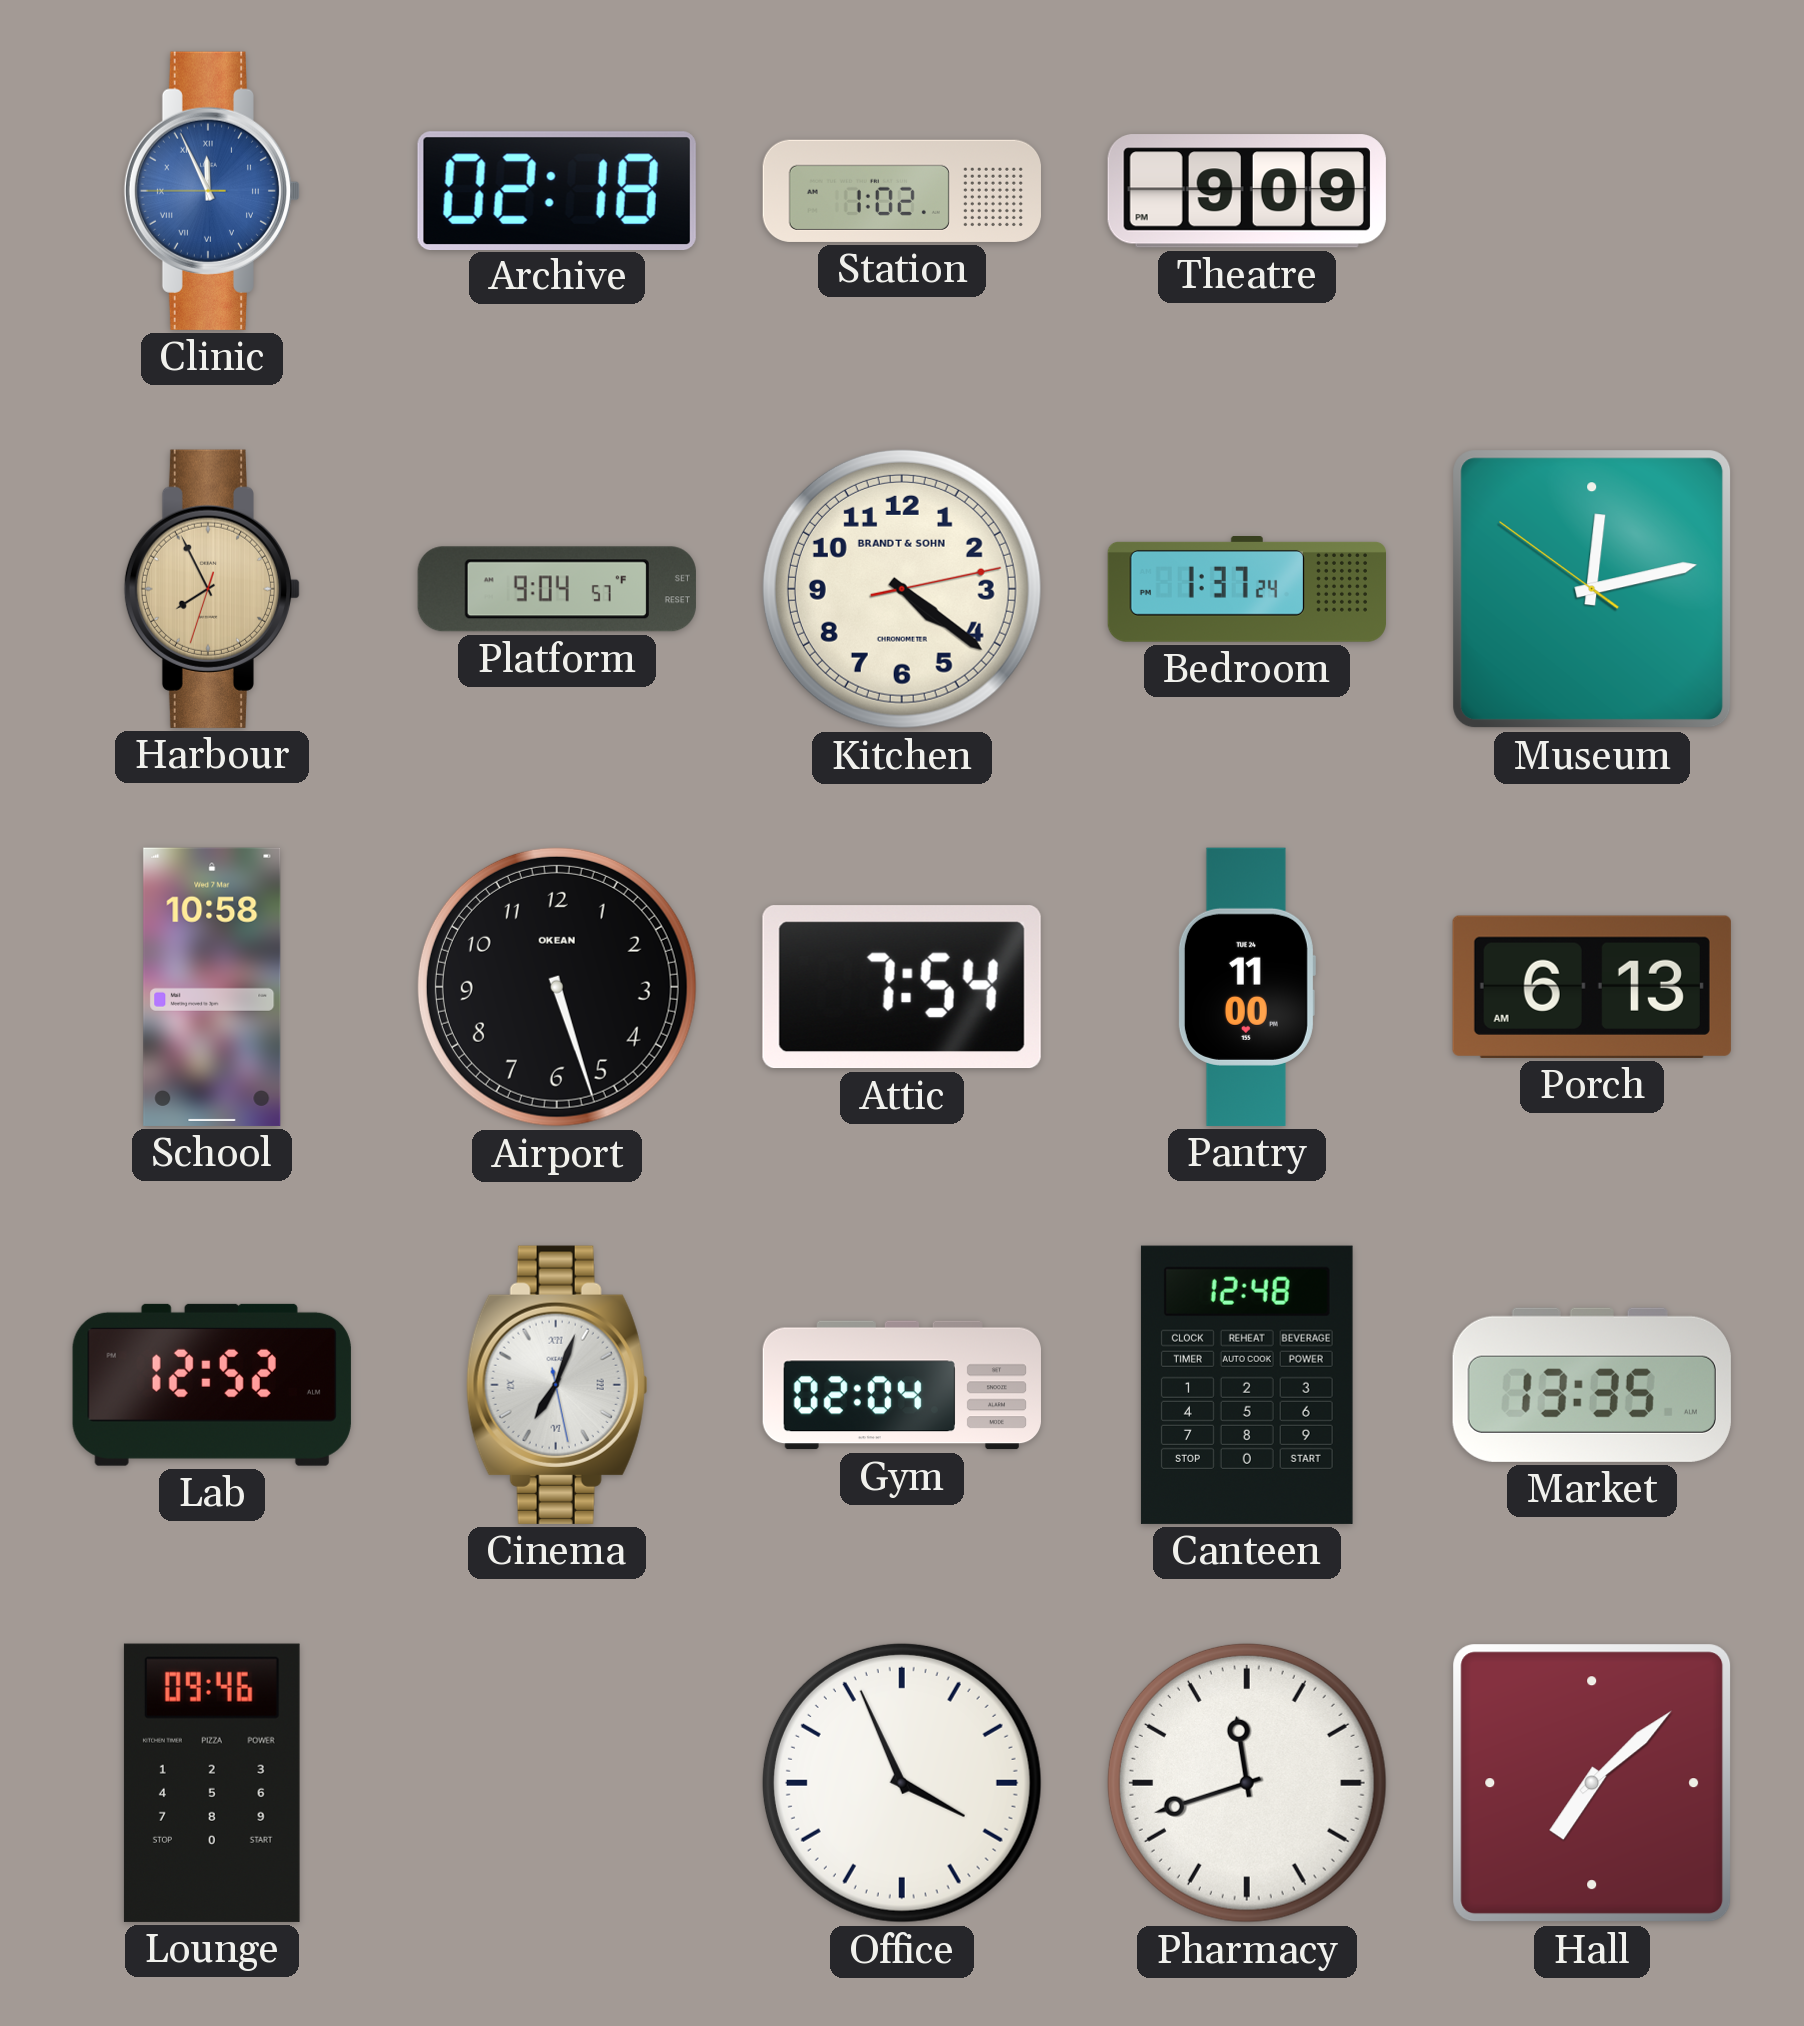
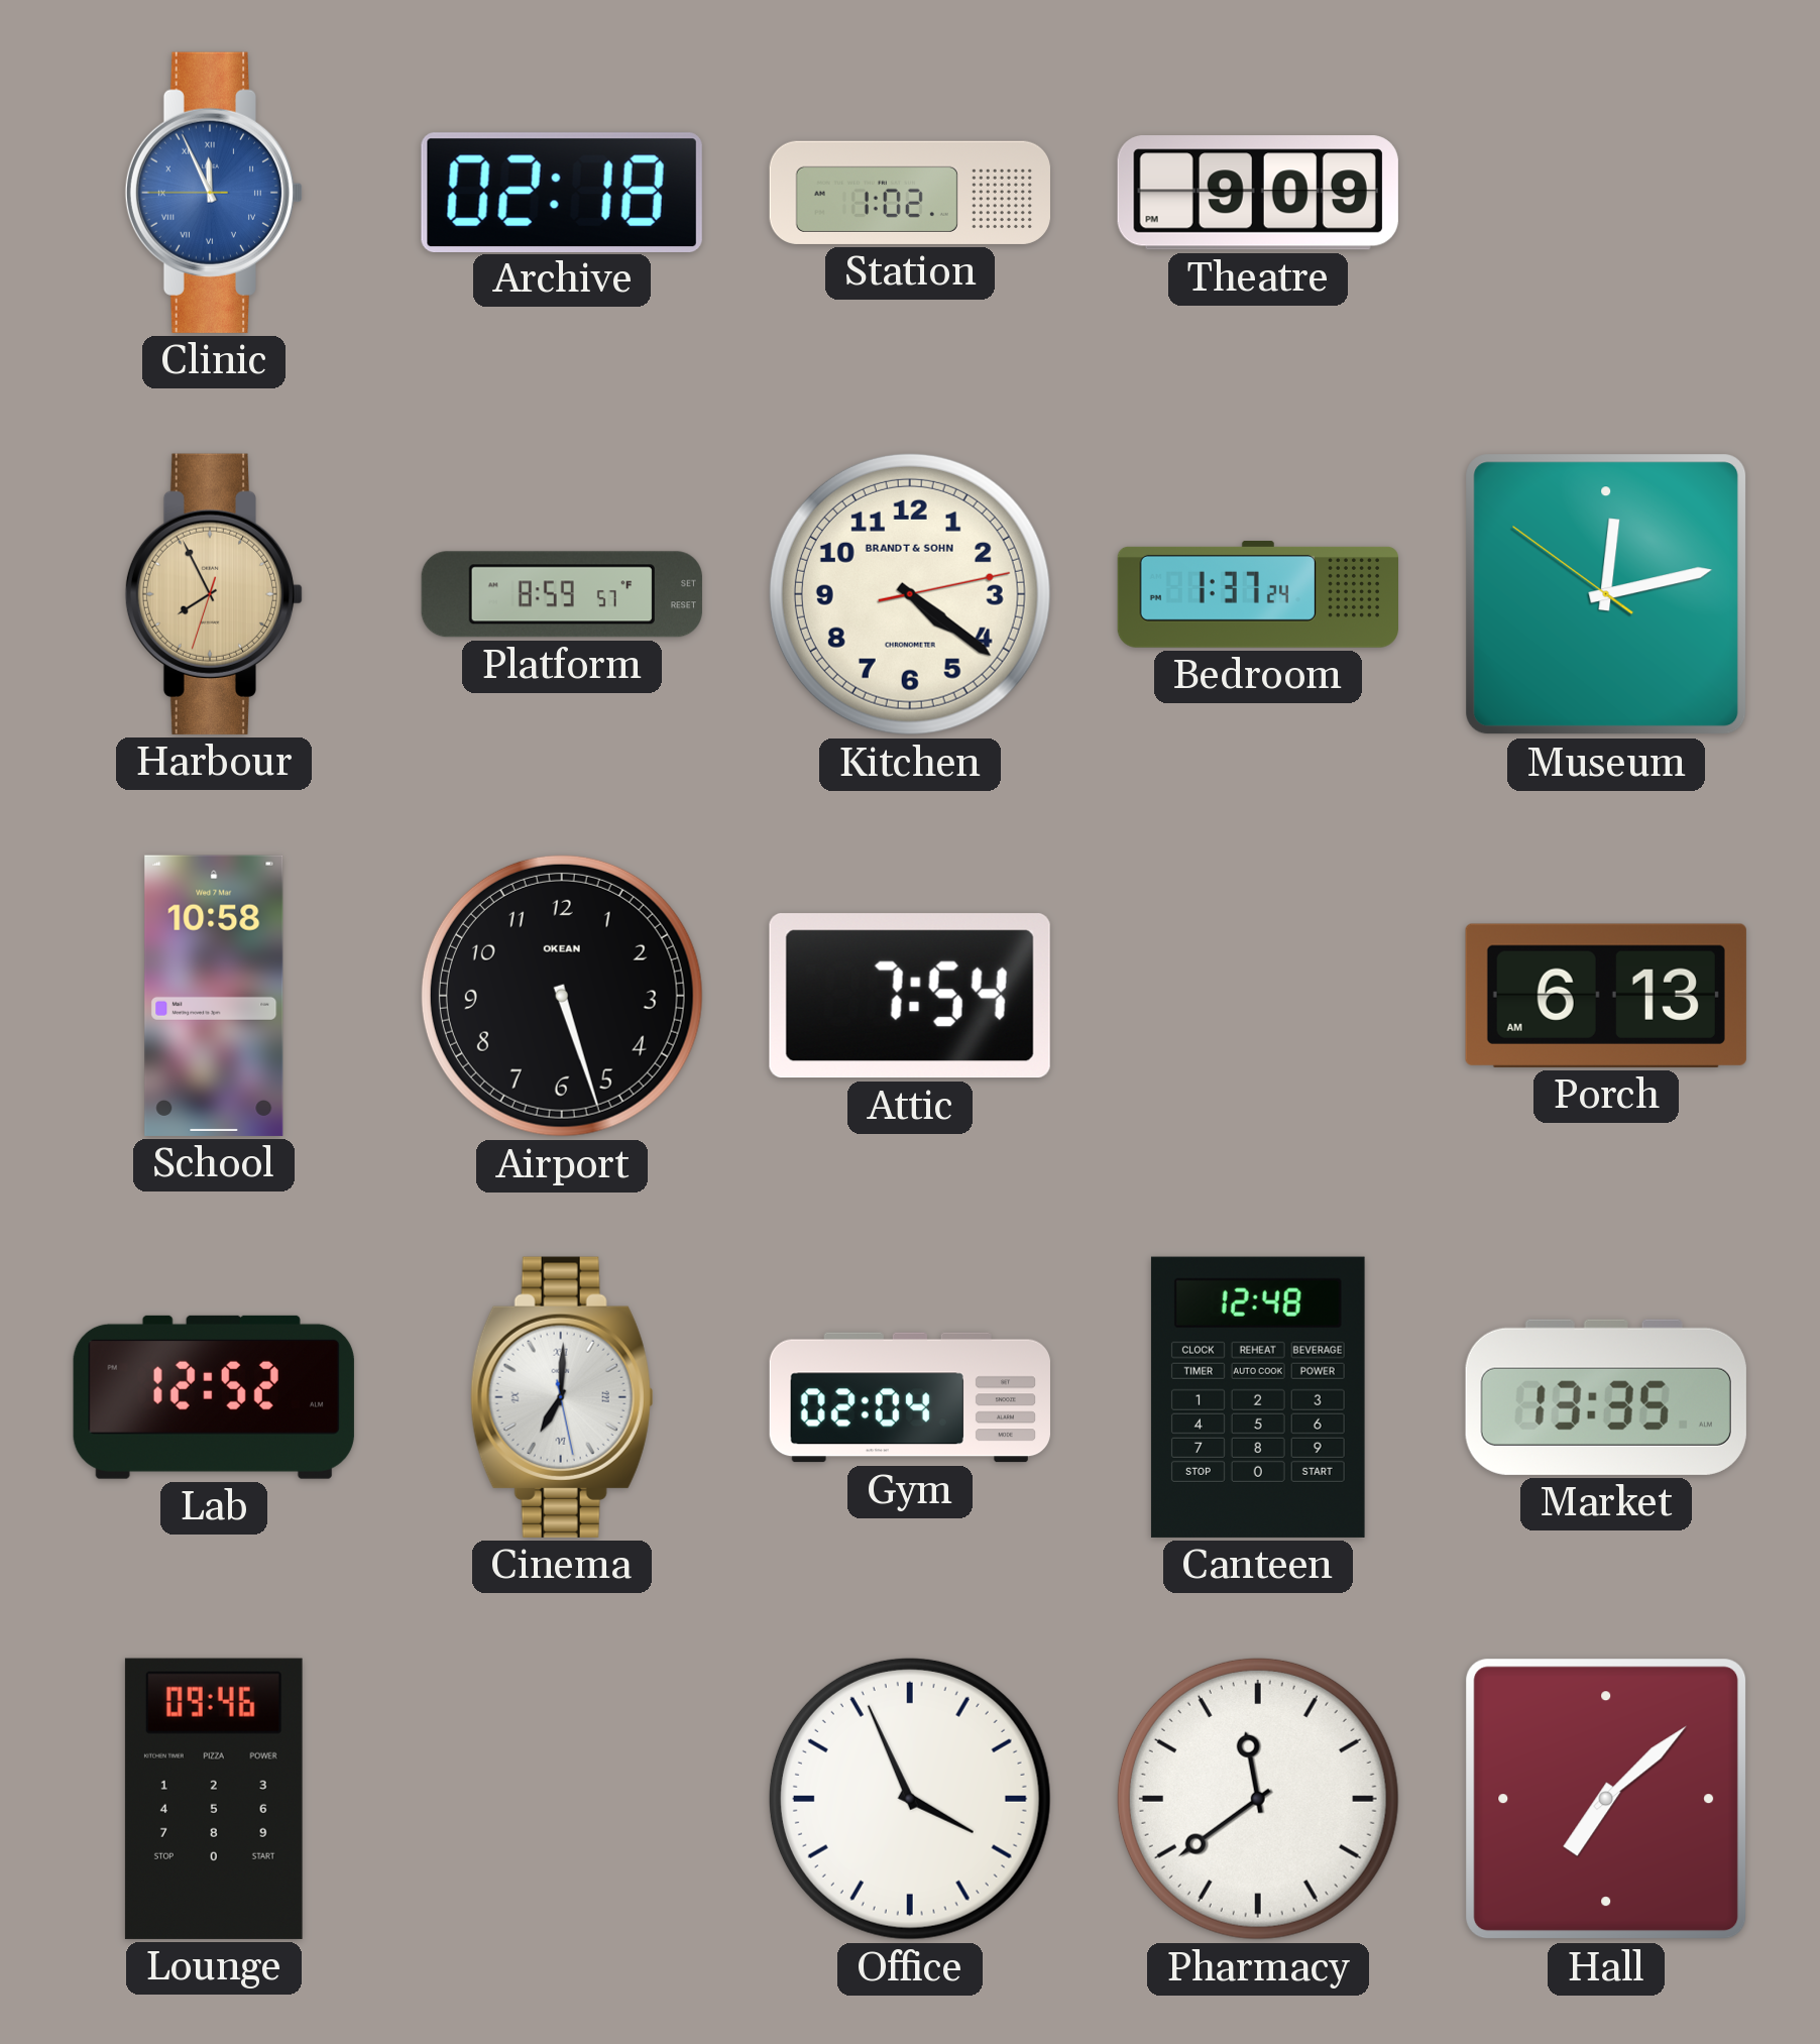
Platform: 9:04 -> 8:59
Pantry: 11:00 -> none
Cinema: 7:03 -> 7:00
Pharmacy: 11:42 -> 11:39
